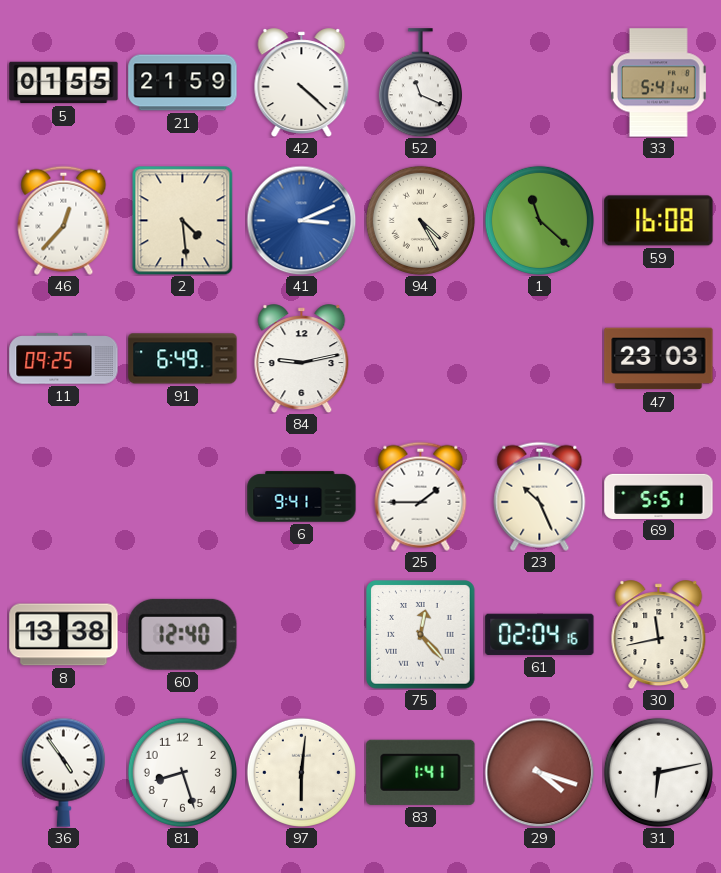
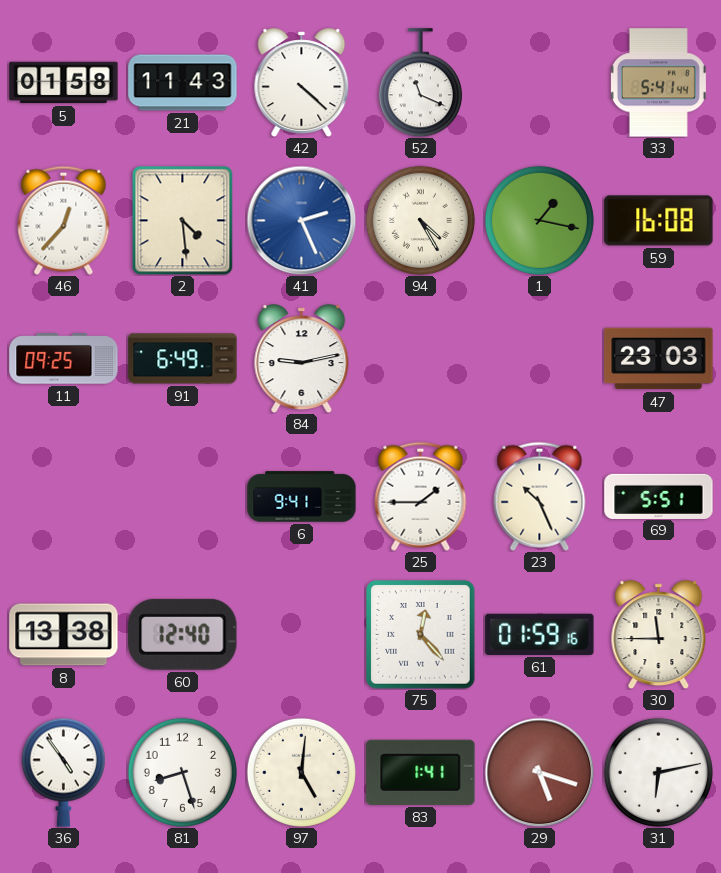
5: 01:55 -> 01:58
21: 21:59 -> 11:43
41: 3:11 -> 2:26
1: 11:22 -> 1:17
61: 02:04 -> 01:59
30: 11:43 -> 11:45
97: 6:01 -> 5:01
29: 4:18 -> 5:18
